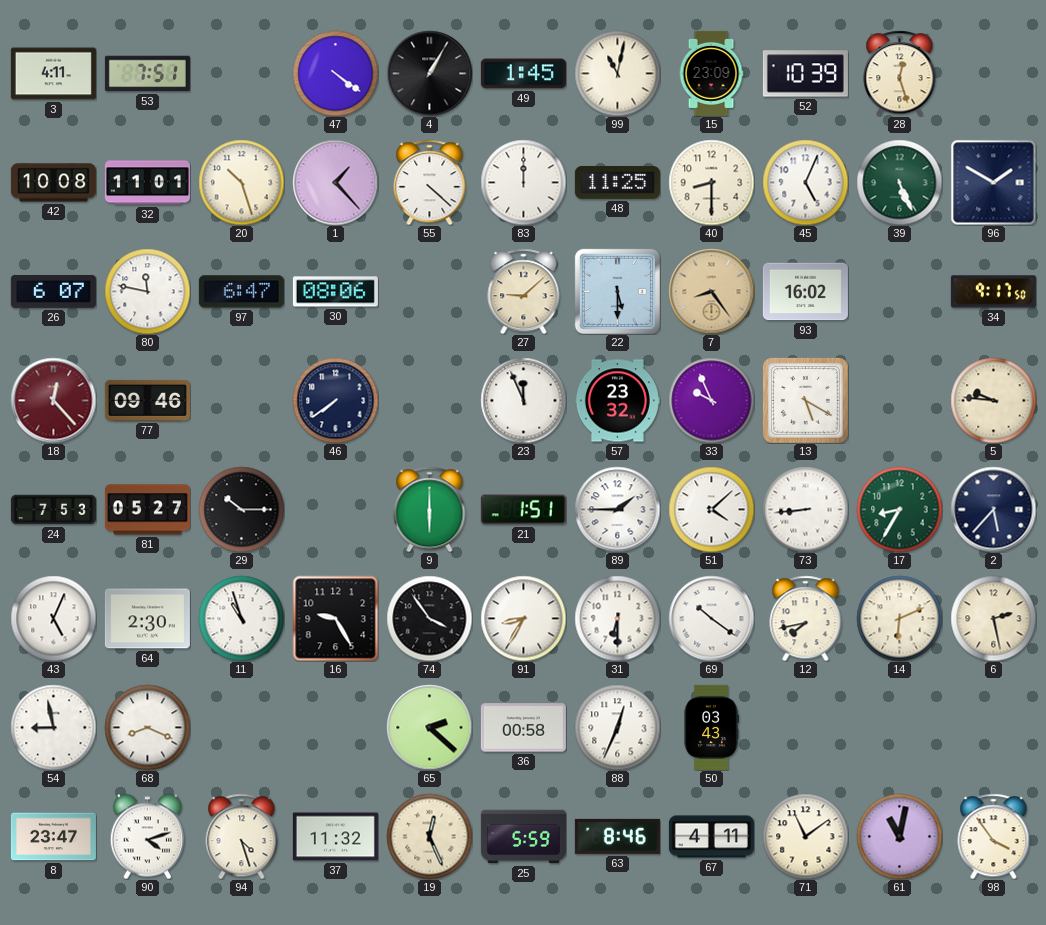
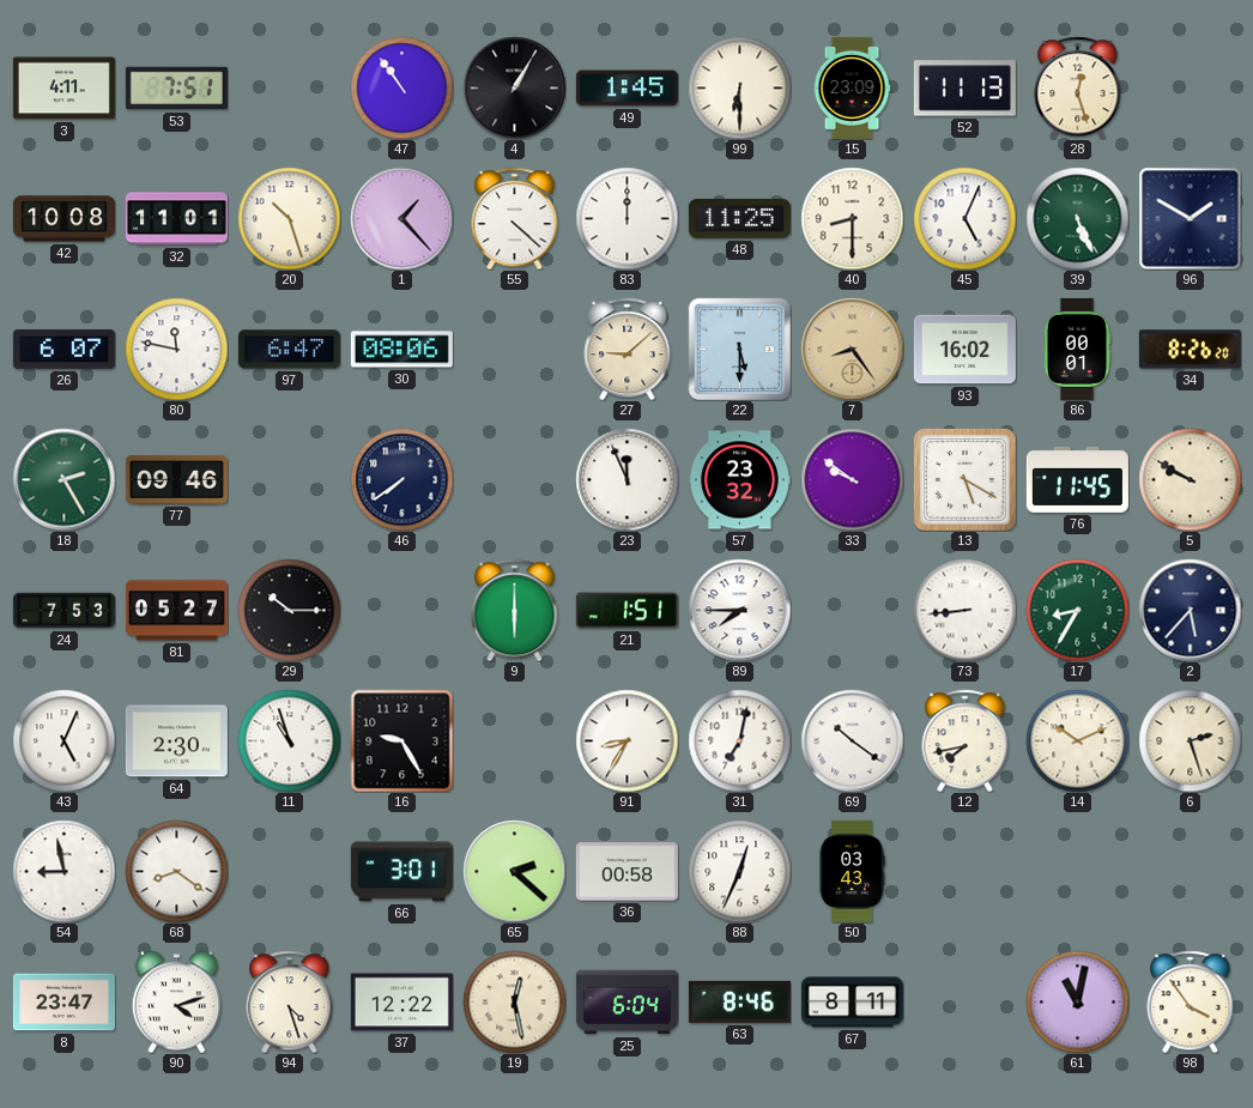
47: 4:21 -> 10:54
99: 11:02 -> 6:30
52: 10:39 -> 11:13
86: none -> 00:01
34: 9:17 -> 8:26
18: 12:23 -> 2:25
18 dial: burgundy -> green
33: 9:56 -> 9:51
76: none -> 11:45
5: 9:46 -> 9:50
89: 1:45 -> 7:45
51: 4:08 -> none
74: 3:54 -> none
31: 6:30 -> 7:02
14: 6:11 -> 10:11
6: 2:28 -> 2:27
68: 8:19 -> 8:21
66: none -> 3:01
37: 11:32 -> 12:22
19: 12:26 -> 12:28
25: 5:59 -> 6:04
67: 4:11 -> 8:11
71: 11:09 -> none
